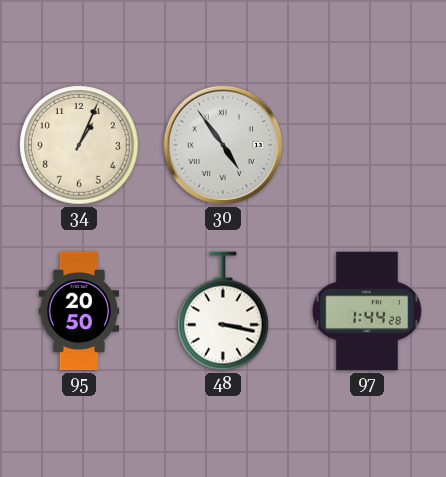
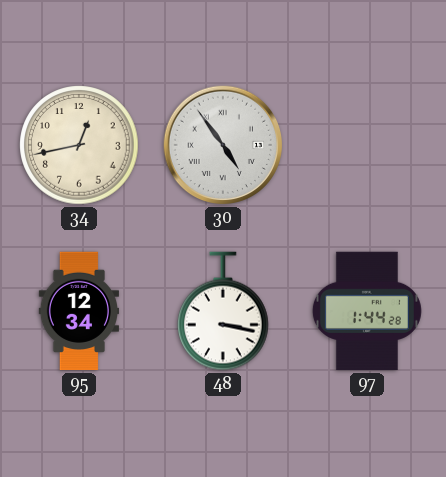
34: 1:04 -> 12:43
95: 20:50 -> 12:34
